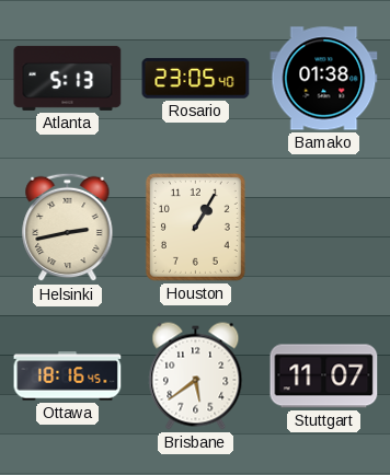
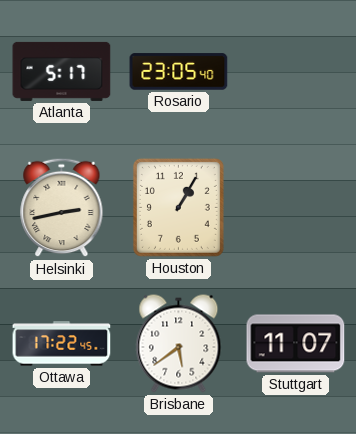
Atlanta: 5:13 -> 5:17
Bamako: 01:38 -> none
Ottawa: 18:16 -> 17:22
